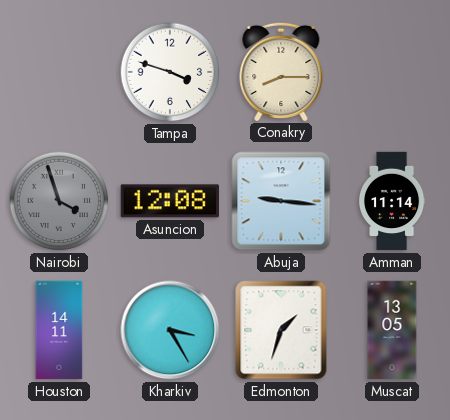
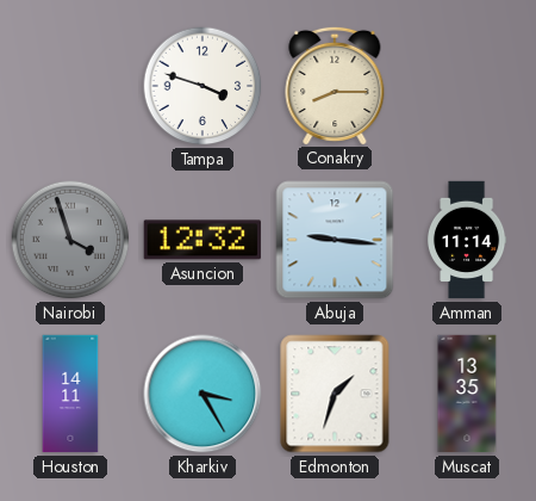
Asuncion: 12:08 -> 12:32
Muscat: 13:05 -> 13:35
